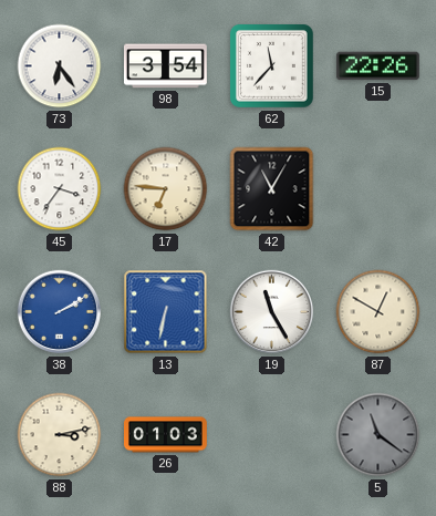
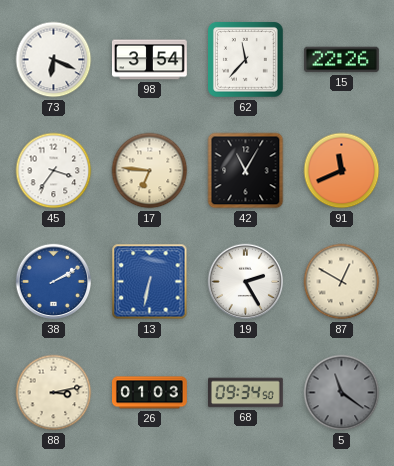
73: 6:24 -> 6:19
91: none -> 11:41
19: 11:25 -> 2:25
68: none -> 09:34
